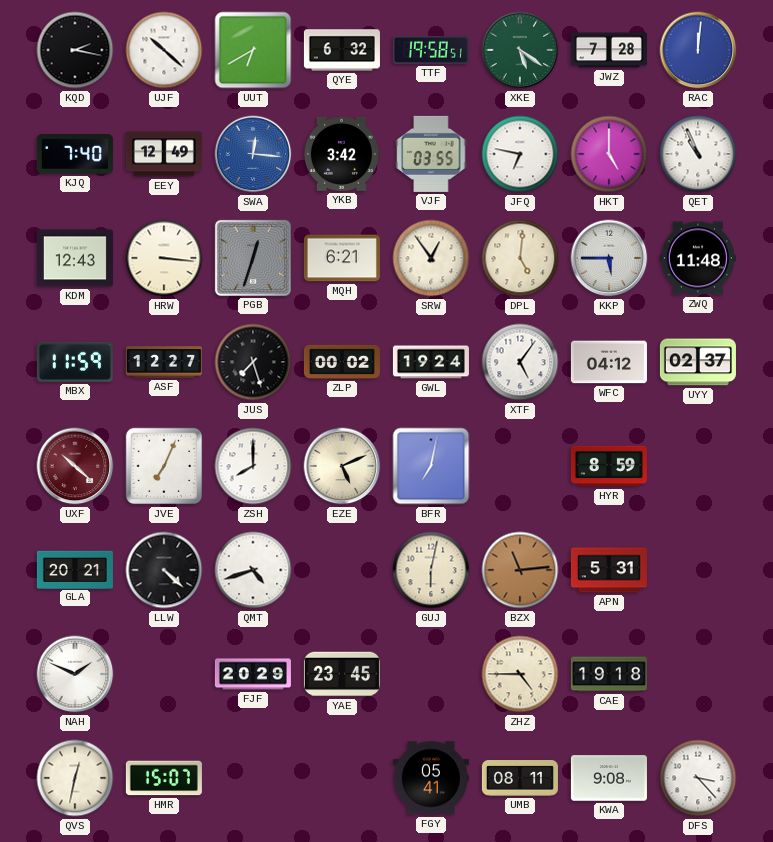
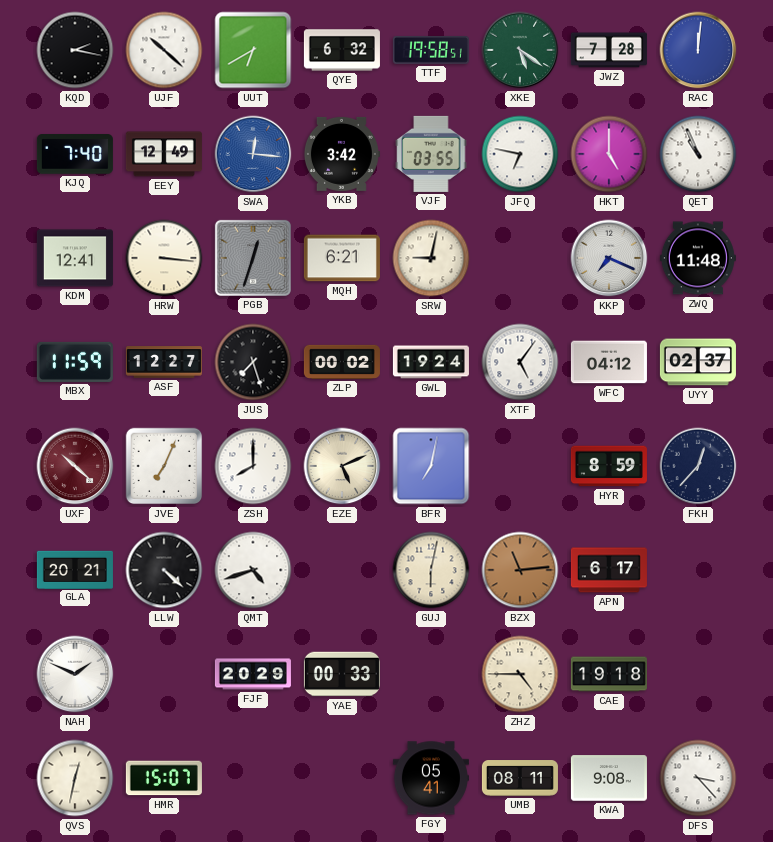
KDM: 12:43 -> 12:41
SRW: 12:54 -> 9:02
DPL: 5:01 -> none
KKP: 5:45 -> 7:19
FKH: none -> 12:37
APN: 5:31 -> 6:17
YAE: 23:45 -> 00:33
